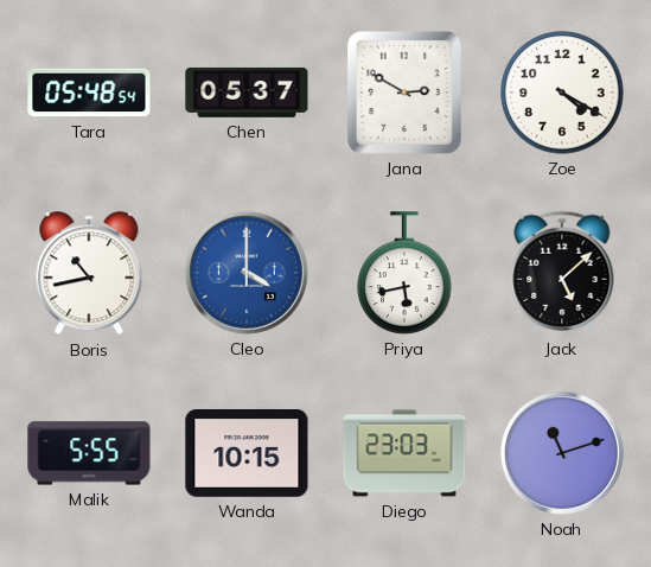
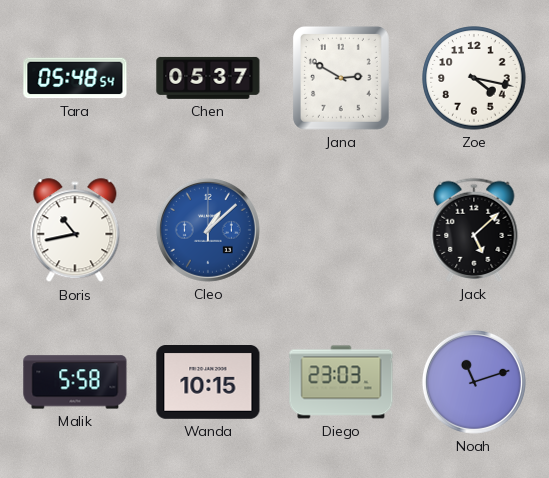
Zoe: 4:20 -> 4:17
Cleo: 4:00 -> 1:08
Priya: 5:43 -> none
Malik: 5:55 -> 5:58
